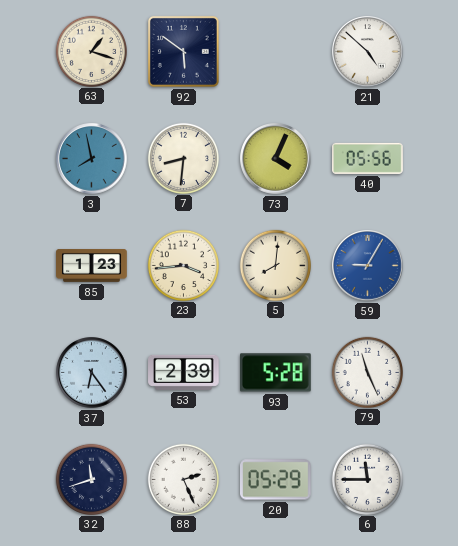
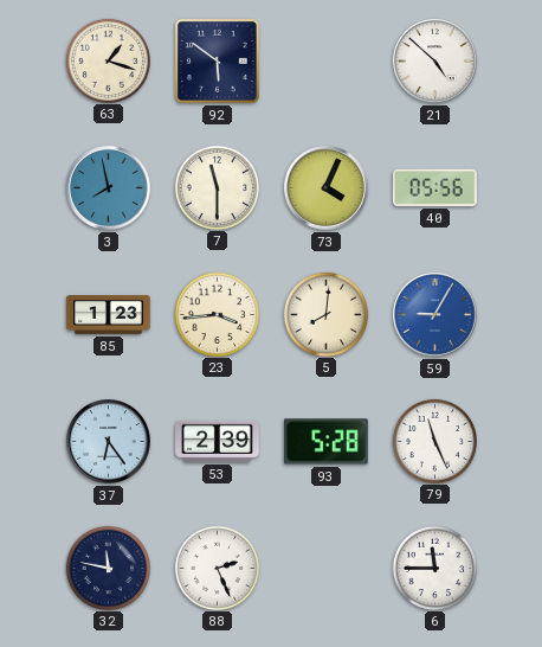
7: 8:31 -> 11:30
32: 11:42 -> 11:47
20: 05:29 -> none
